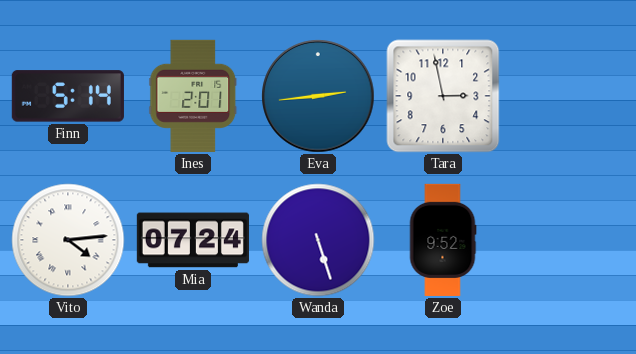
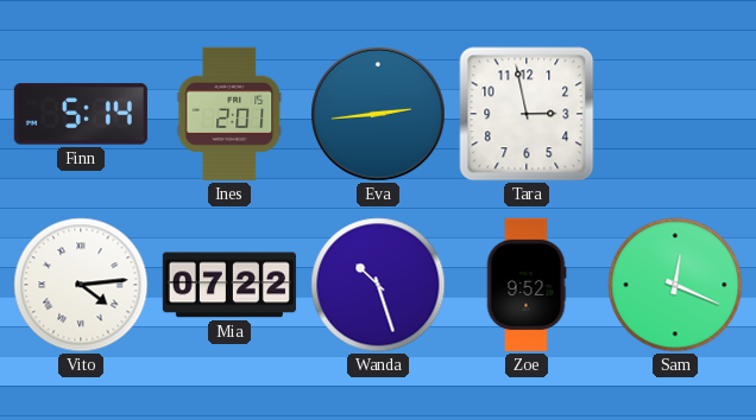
Mia: 07:24 -> 07:22
Wanda: 5:27 -> 10:27
Sam: none -> 12:19
